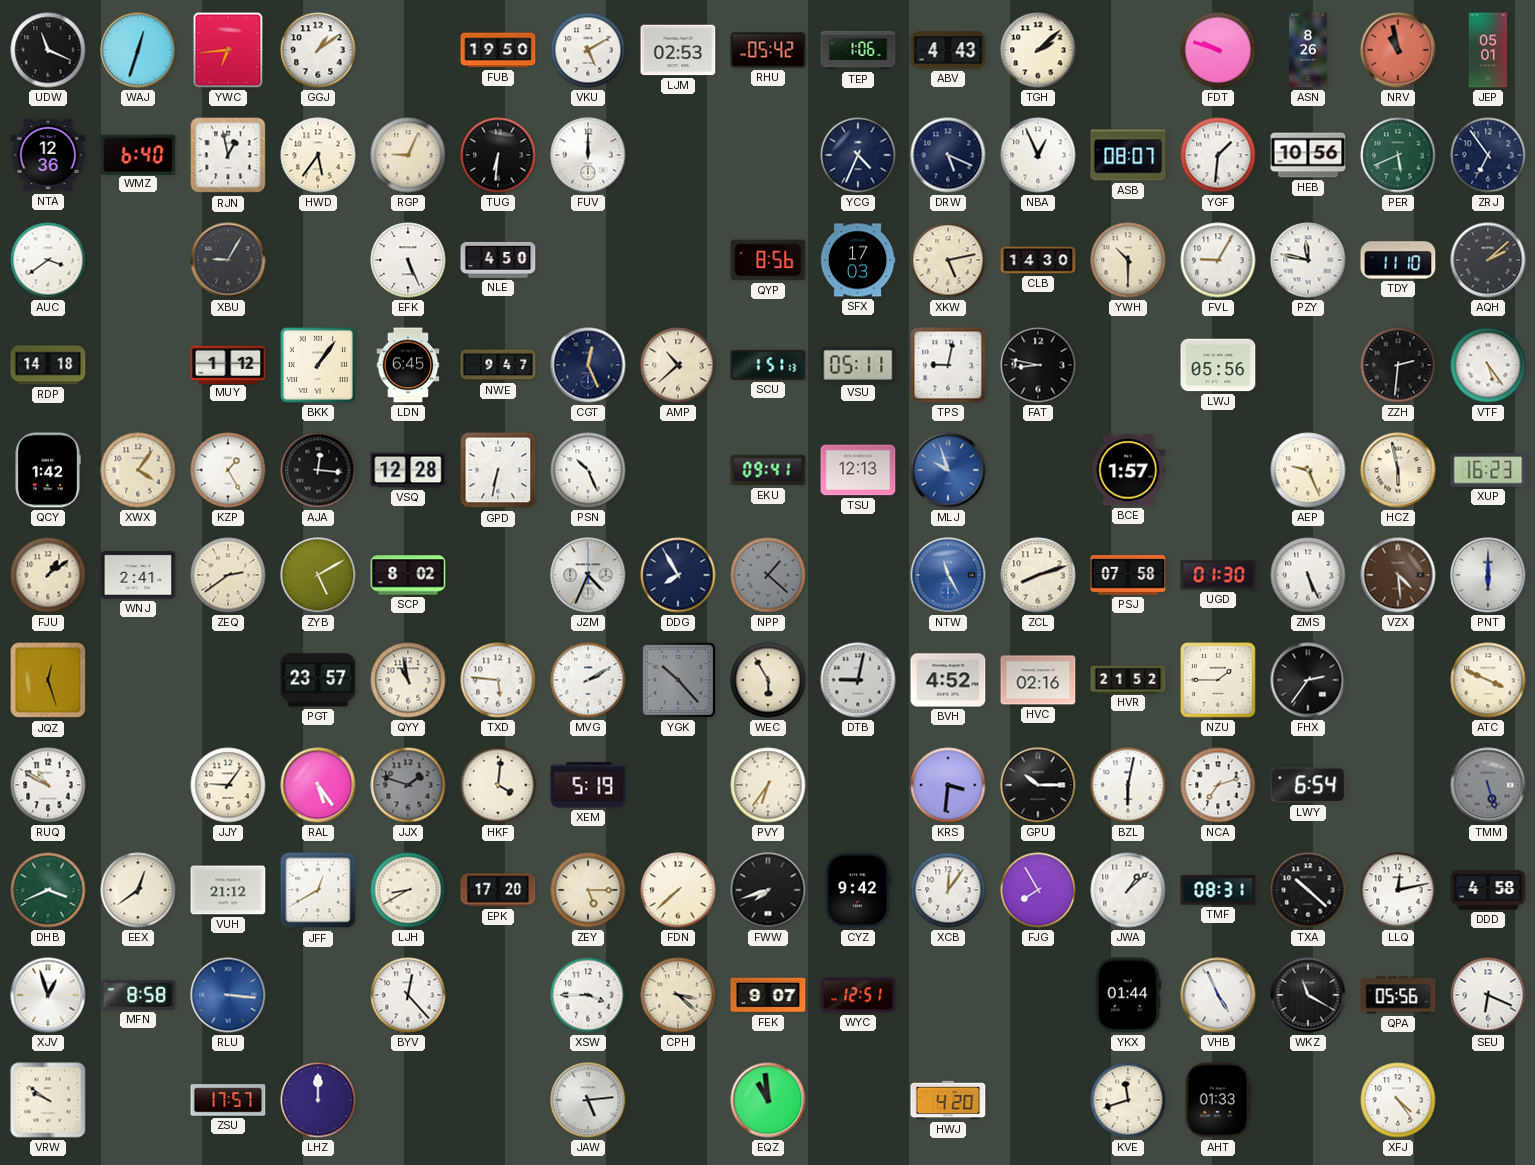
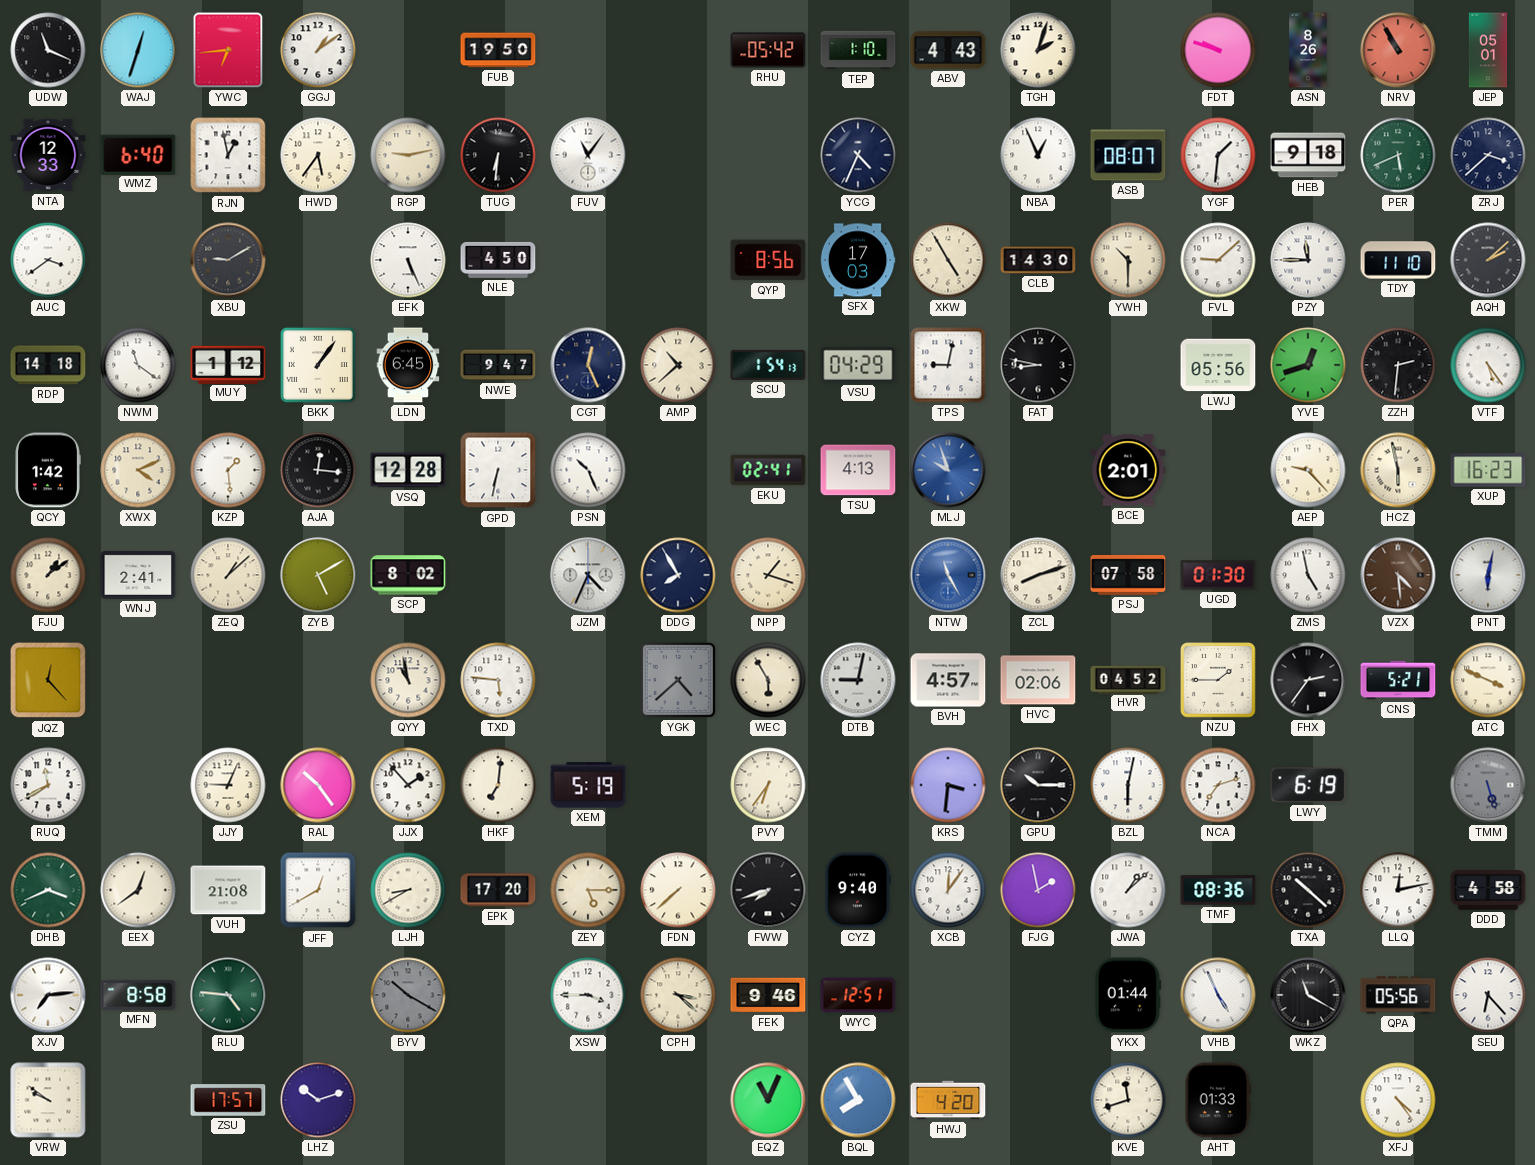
VKU: 5:10 -> none
LJM: 02:53 -> none
TEP: 1:06 -> 1:10
TGH: 2:08 -> 2:03
NRV: 10:58 -> 10:55
NTA: 12:36 -> 12:33
RGP: 9:04 -> 9:13
FUV: 12:00 -> 11:06
DRW: 5:19 -> none
HEB: 10:56 -> 9:18
ZRJ: 6:54 -> 3:38
XBU: 9:05 -> 9:10
XKW: 5:13 -> 4:55
FVL: 9:05 -> 9:08
PZY: 11:47 -> 11:45
NWM: none -> 11:21
SCU: 1:51 -> 1:54
VSU: 05:11 -> 04:29
YVE: none -> 12:42
XWX: 4:06 -> 4:11
KZP: 1:25 -> 1:29
EKU: 09:41 -> 02:41
TSU: 12:13 -> 4:13
BCE: 1:57 -> 2:01
AEP: 9:26 -> 9:23
ZEQ: 2:39 -> 1:08
NPP: 1:22 -> 1:18
NPP dial: grey -> cream
ZMS: 5:26 -> 4:58
PNT: 6:00 -> 6:02
JQZ: 12:27 -> 12:23
PGT: 23:57 -> none
MVG: 2:10 -> none
YGK: 10:23 -> 4:38
BVH: 4:52 -> 4:57
HVC: 02:16 -> 02:06
HVR: 21:52 -> 04:52
CNS: none -> 5:21
RUQ: 10:50 -> 11:40
JJY: 9:06 -> 9:04
RAL: 5:24 -> 10:24
JJX: 1:48 -> 1:53
JJX dial: grey -> white
HKF: 4:01 -> 7:01
LWY: 6:54 -> 6:19
VUH: 21:12 -> 21:08
CYZ: 9:42 -> 9:40
FJG: 7:55 -> 1:58
TMF: 08:31 -> 08:36
XJV: 12:57 -> 7:14
RLU: 3:16 -> 4:46
RLU dial: blue -> green
BYV: 12:23 -> 10:20
BYV dial: white -> grey
FEK: 9:07 -> 9:46
SEU: 6:19 -> 6:23
LHZ: 12:00 -> 10:12
JAW: 5:14 -> none
EQZ: 10:59 -> 11:04
BQL: none -> 7:55
